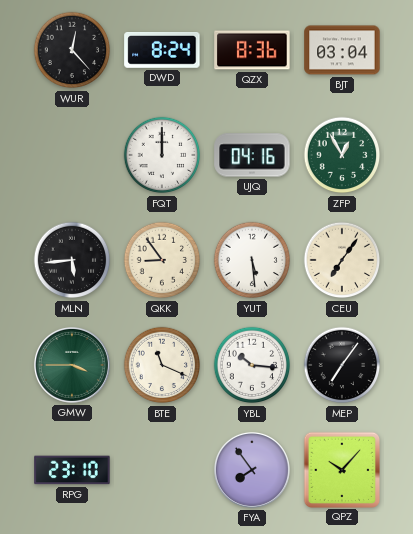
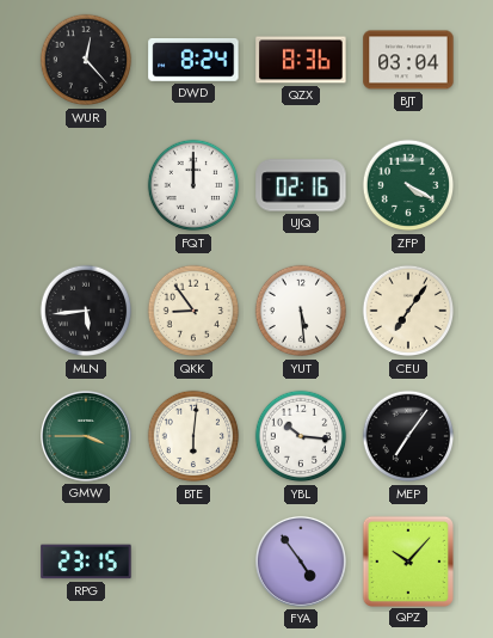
UJQ: 04:16 -> 02:16
ZFP: 12:55 -> 4:20
BTE: 11:19 -> 6:01
RPG: 23:10 -> 23:15
FYA: 7:54 -> 4:54
